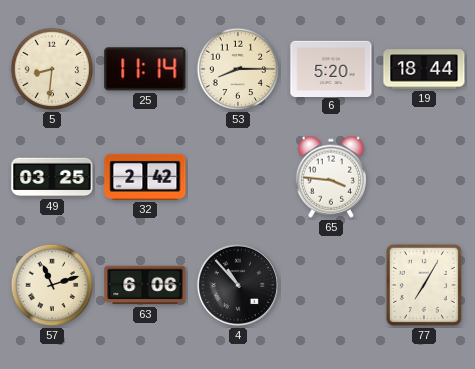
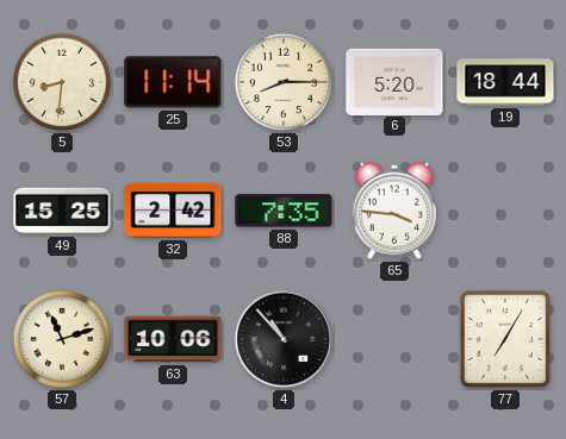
49: 03:25 -> 15:25
88: none -> 7:35
63: 6:06 -> 10:06
